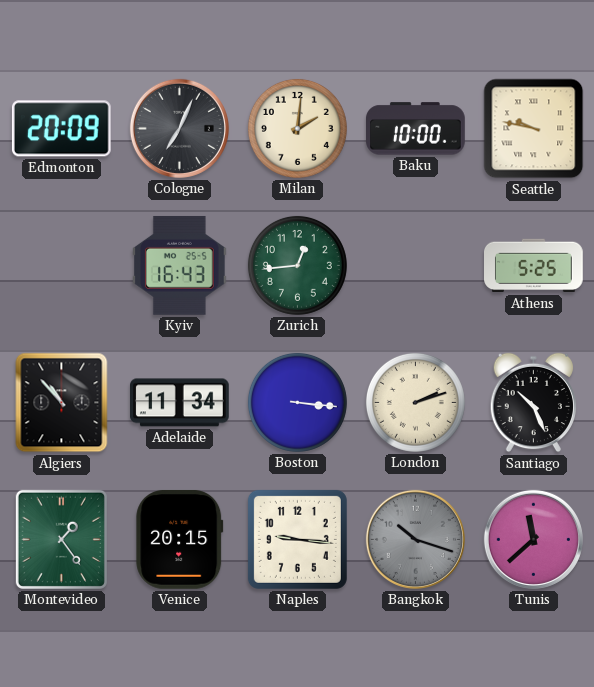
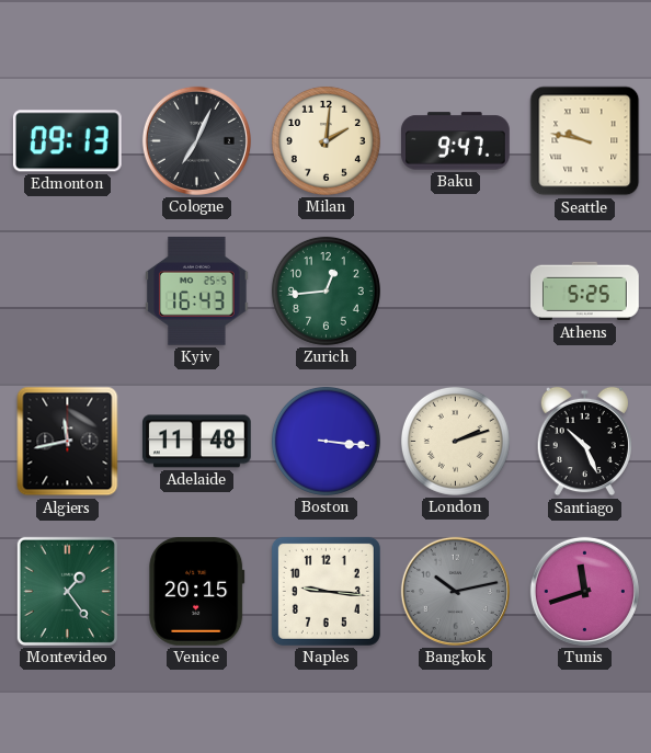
Edmonton: 20:09 -> 09:13
Baku: 10:00 -> 9:47
Algiers: 10:53 -> 11:43
Adelaide: 11:34 -> 11:48
Bangkok: 10:18 -> 10:13
Tunis: 11:38 -> 11:42
